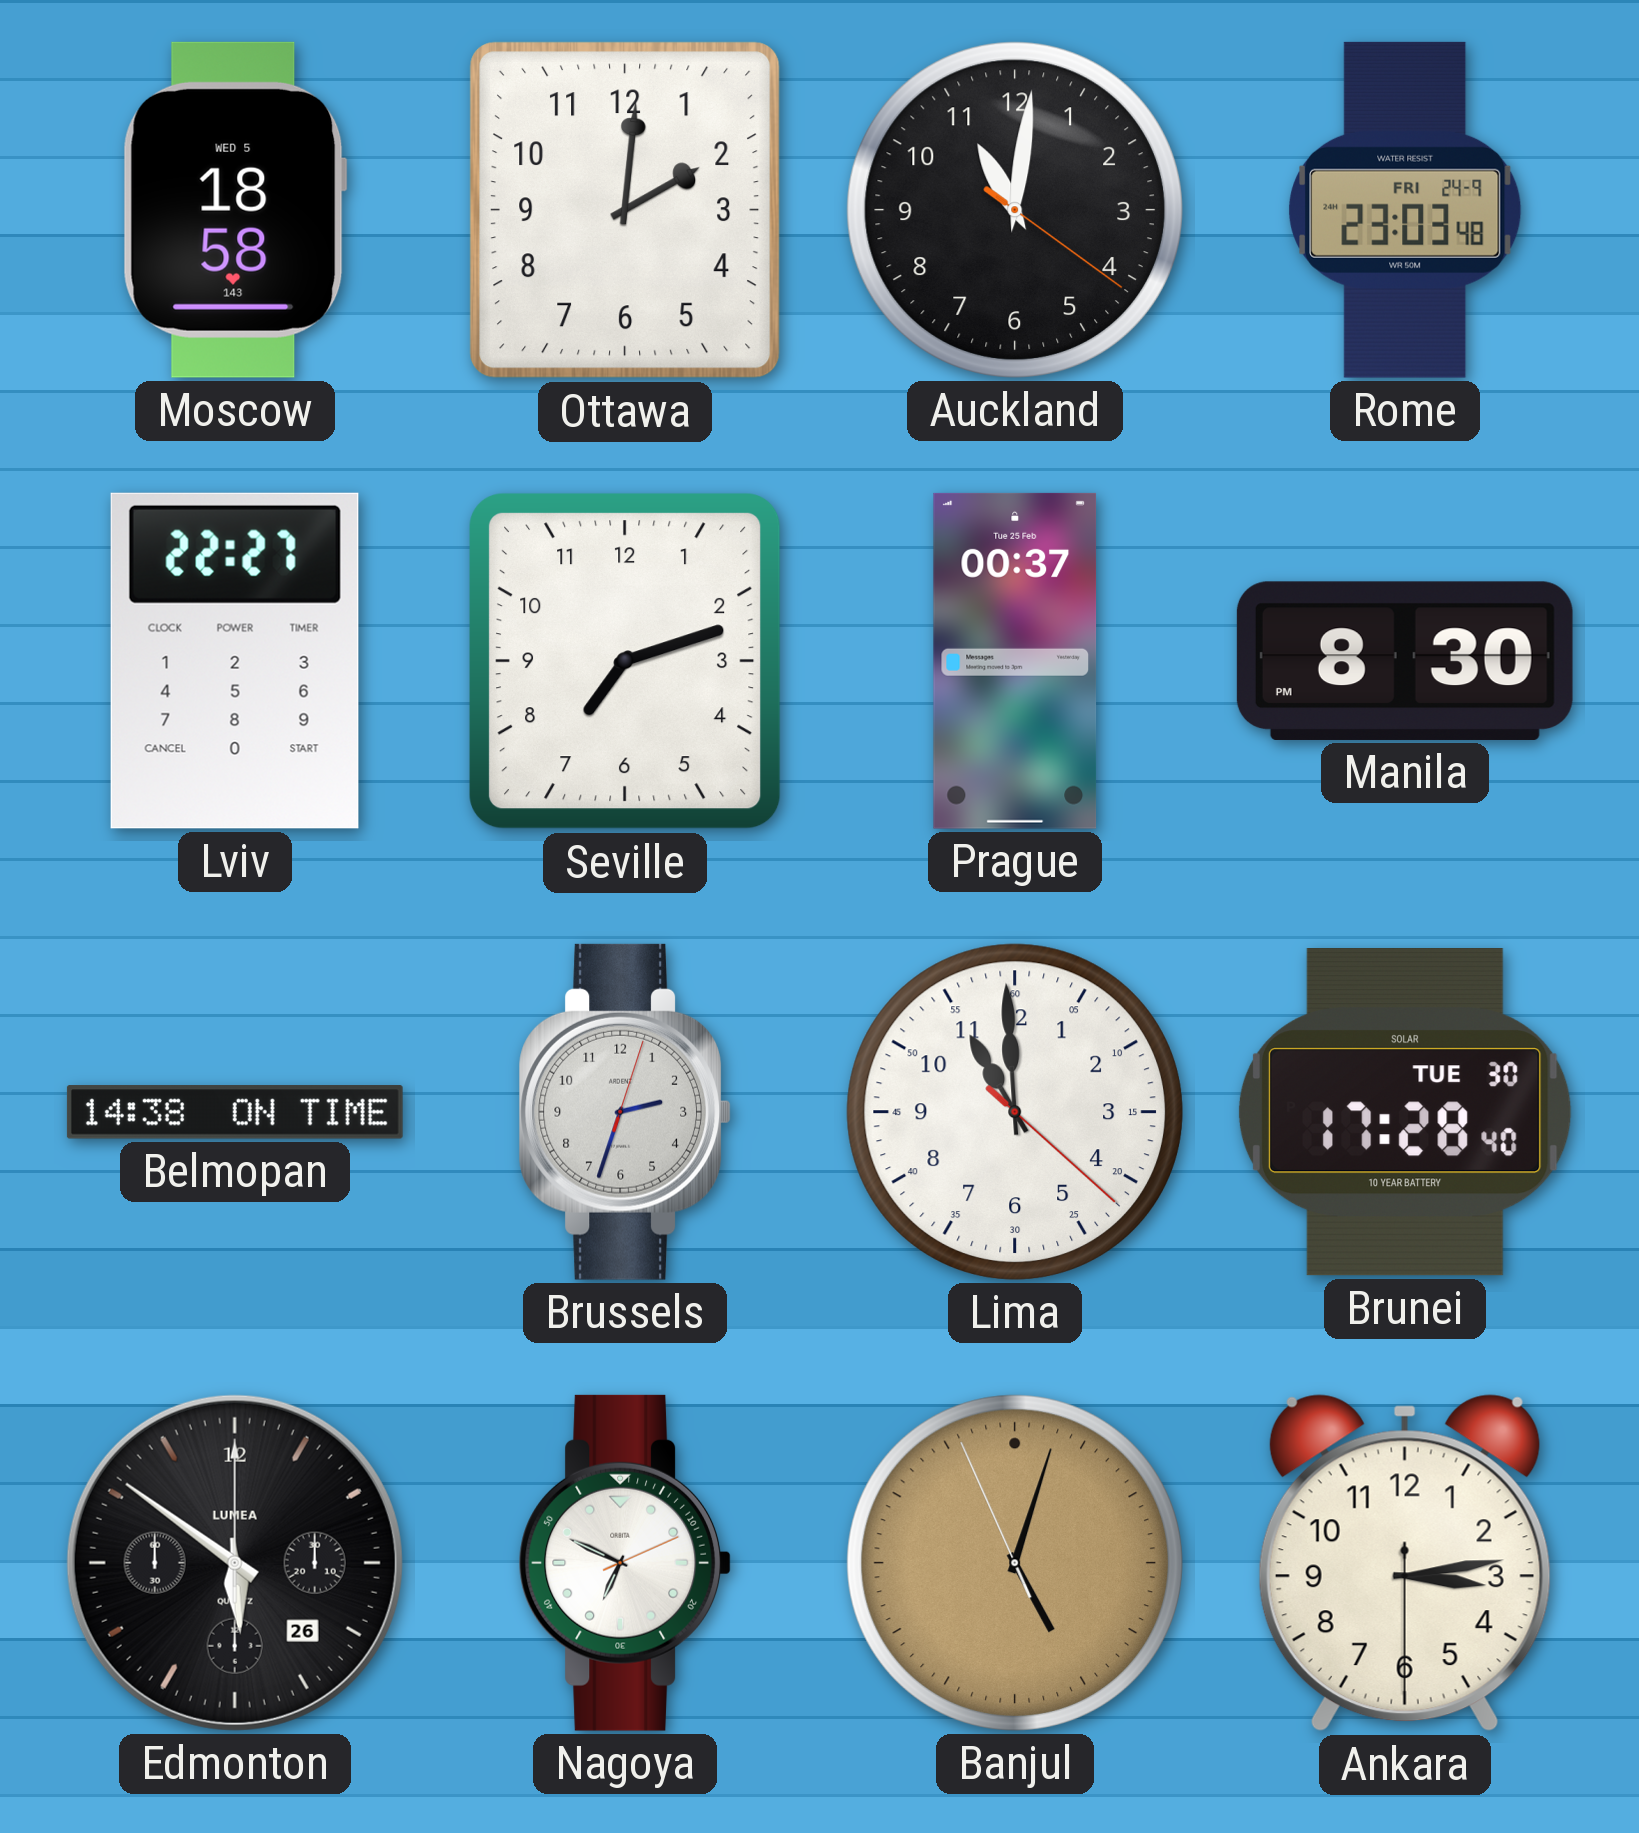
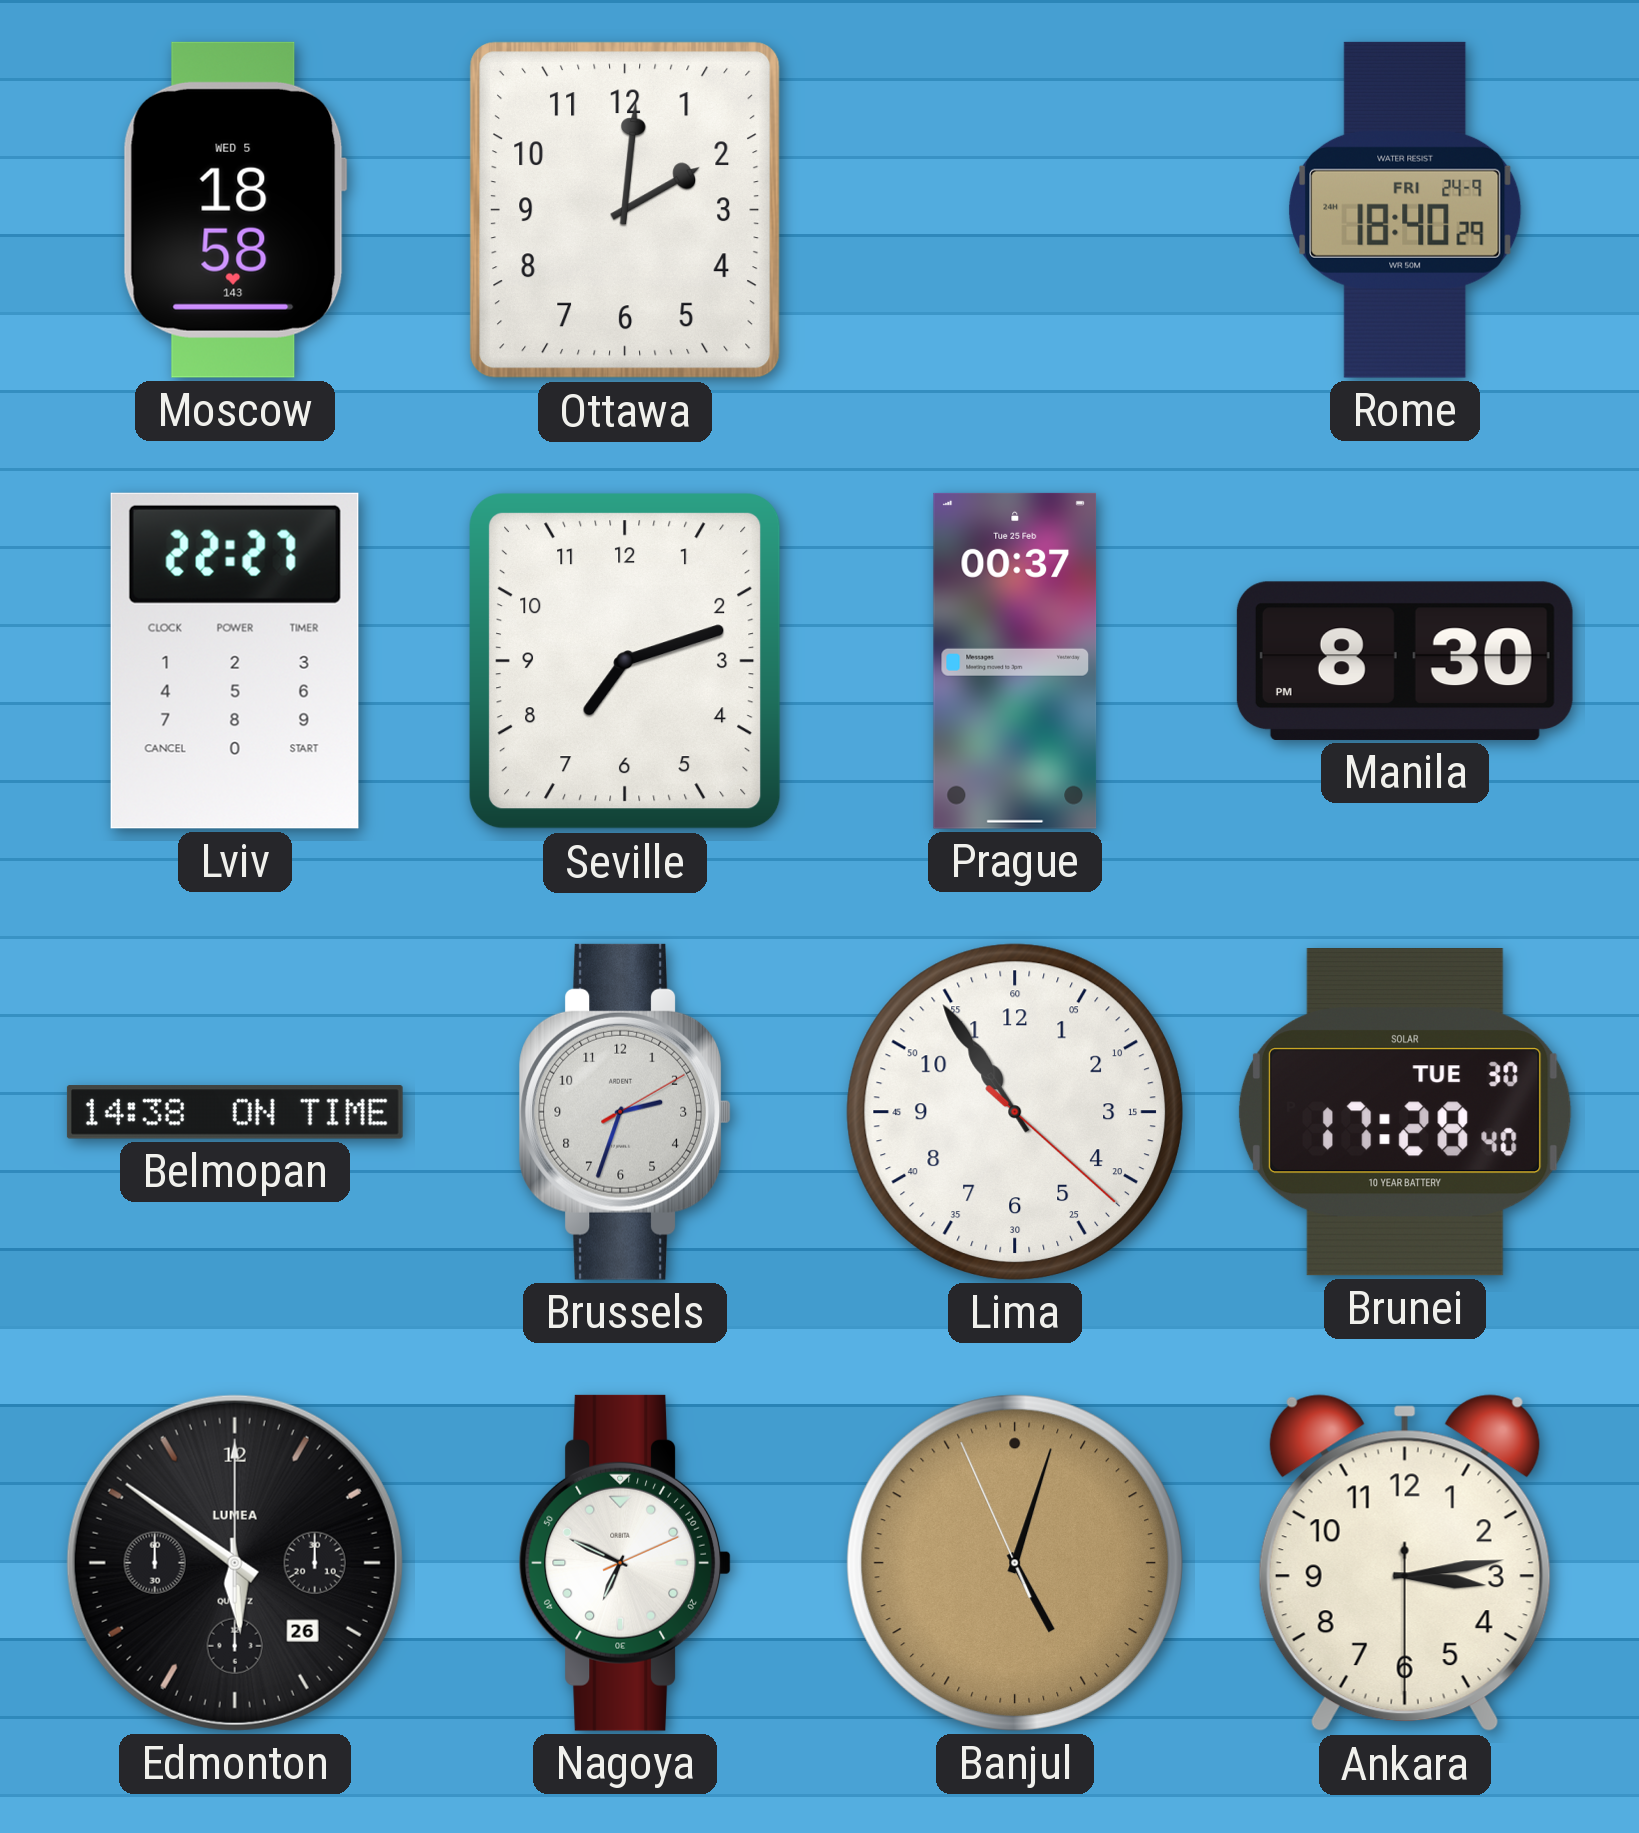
Auckland: 11:01 -> none
Rome: 23:03 -> 18:40
Brussels: 2:33:03 -> 2:33:10
Lima: 10:59 -> 10:54
